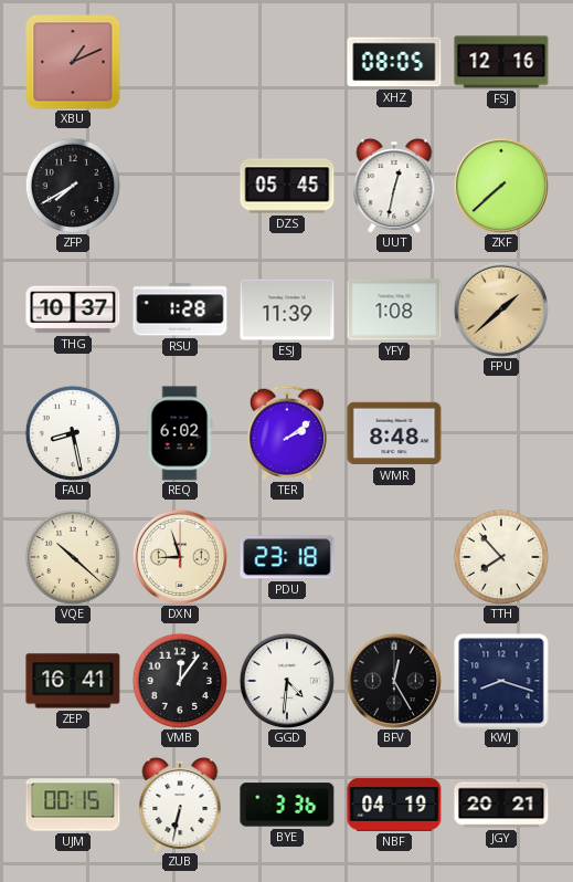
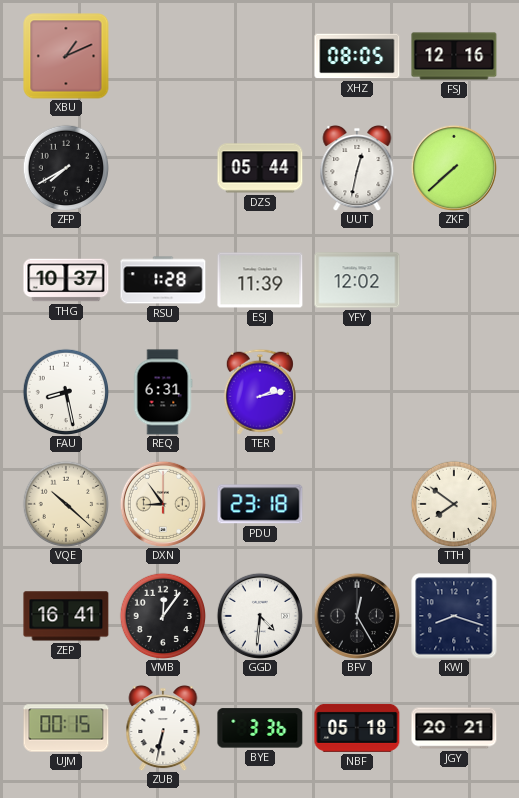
DZS: 05:45 -> 05:44
YFY: 1:08 -> 12:02
FPU: 1:38 -> none
REQ: 6:02 -> 6:31
TER: 2:09 -> 2:13
WMR: 8:48 -> none
DXN: 8:57 -> 8:54
TTH: 7:53 -> 7:51
NBF: 04:19 -> 05:18
